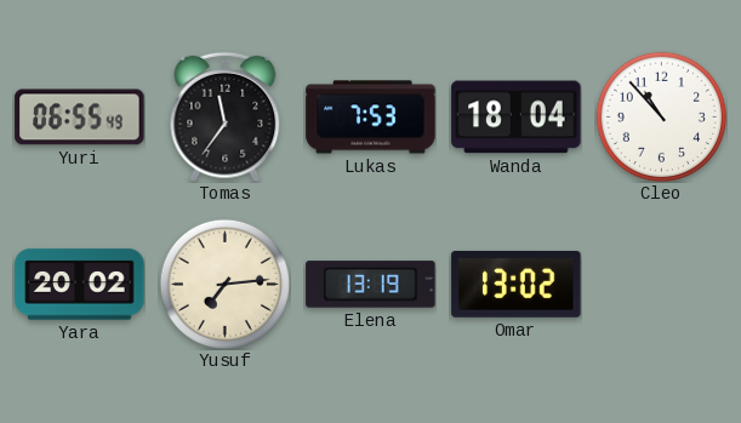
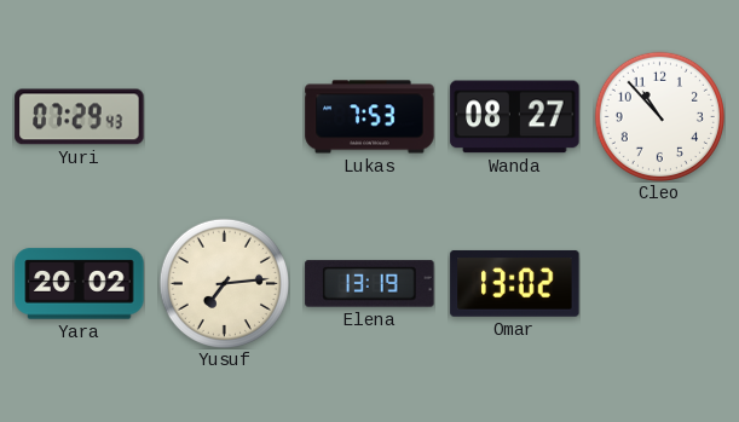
Yuri: 06:55 -> 07:29
Tomas: 11:36 -> none
Wanda: 18:04 -> 08:27
